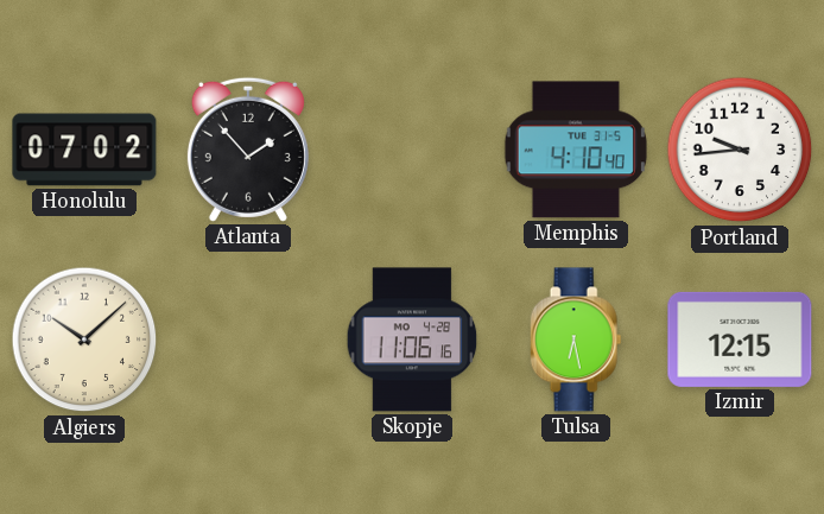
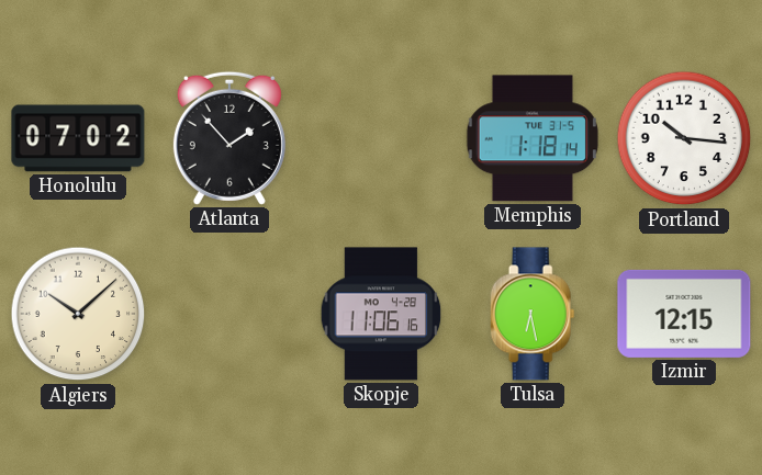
Memphis: 4:10 -> 1:18
Portland: 9:44 -> 10:16
